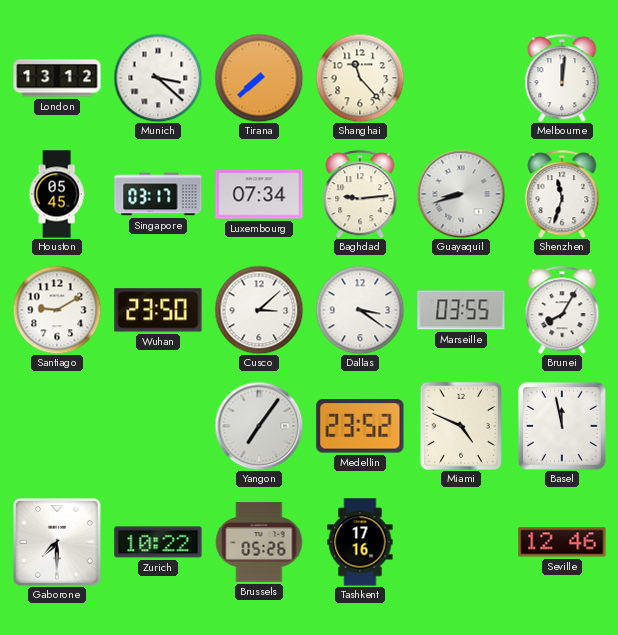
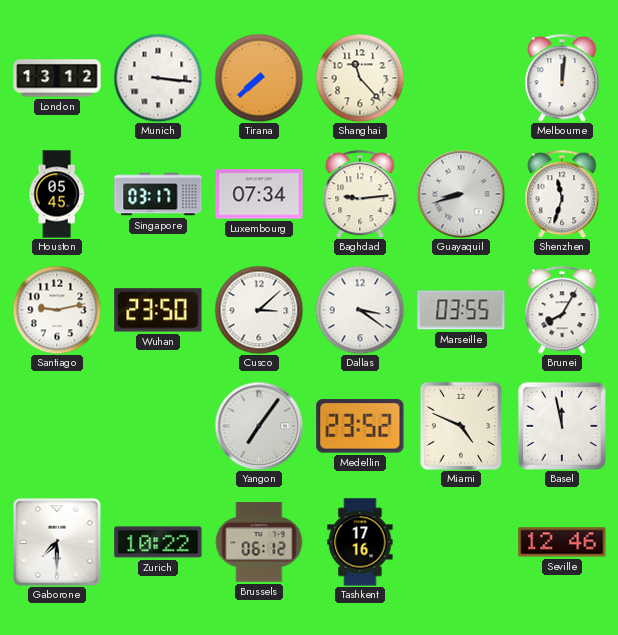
Munich: 3:22 -> 3:16
Santiago: 9:10 -> 9:13
Brussels: 05:26 -> 06:12
